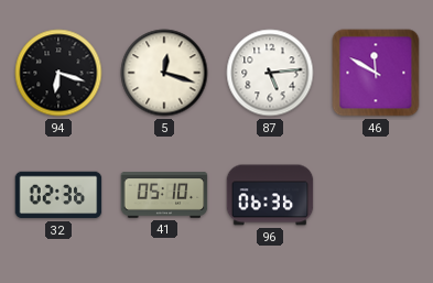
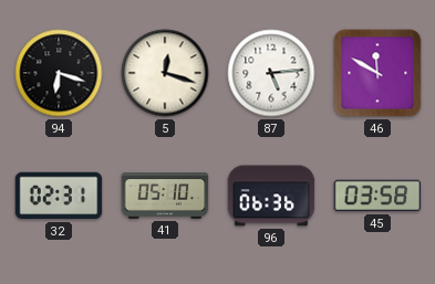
32: 02:36 -> 02:31
45: none -> 03:58
